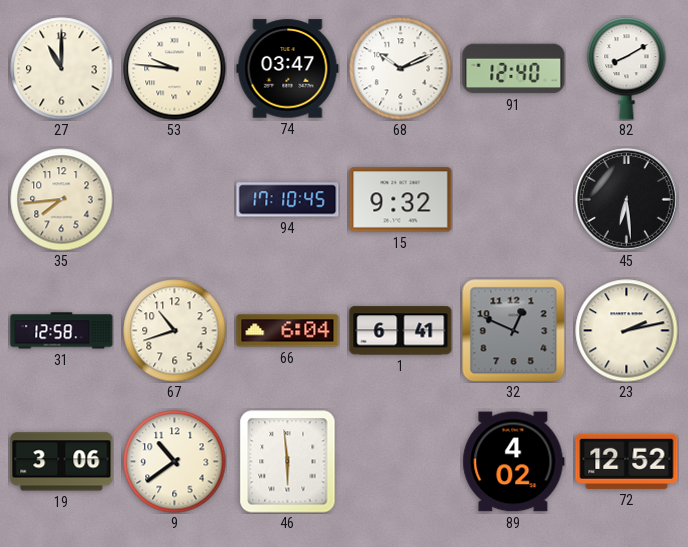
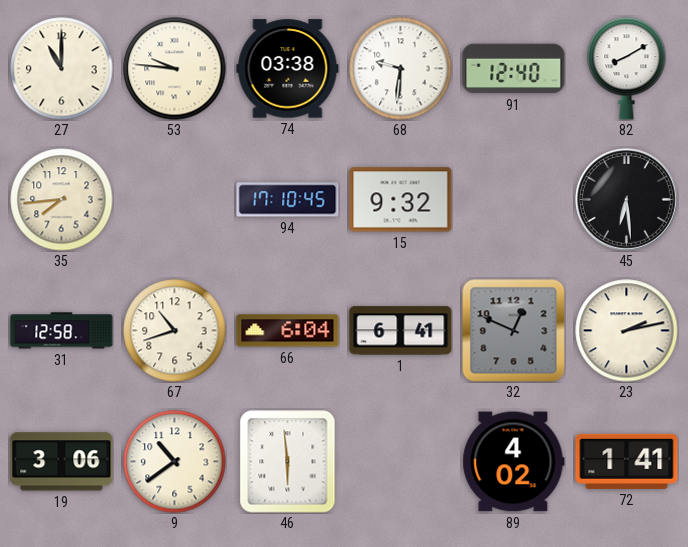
74: 03:47 -> 03:38
68: 10:11 -> 9:31
72: 12:52 -> 1:41
